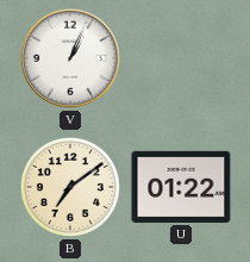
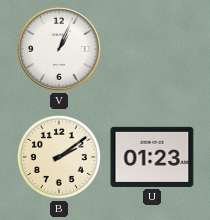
B: 7:09 -> 2:09
U: 01:22 -> 01:23
